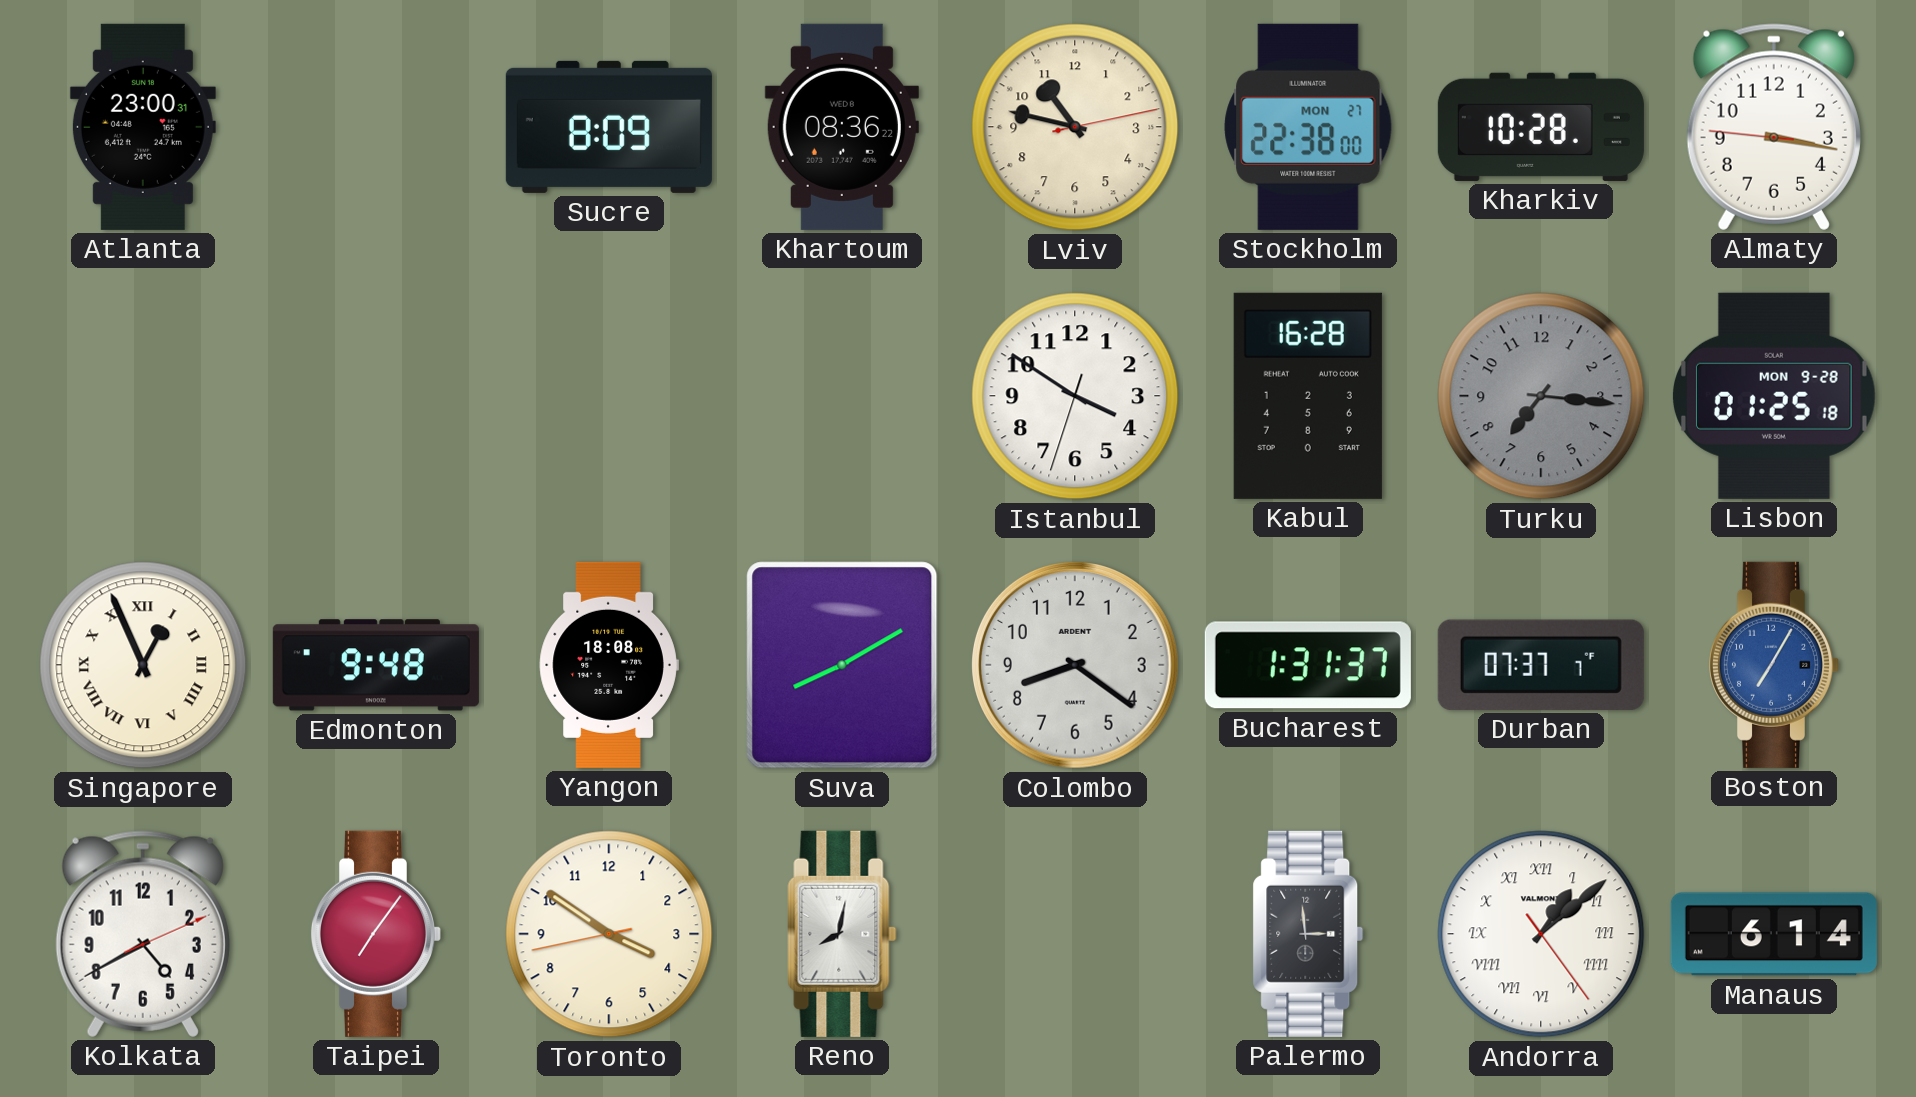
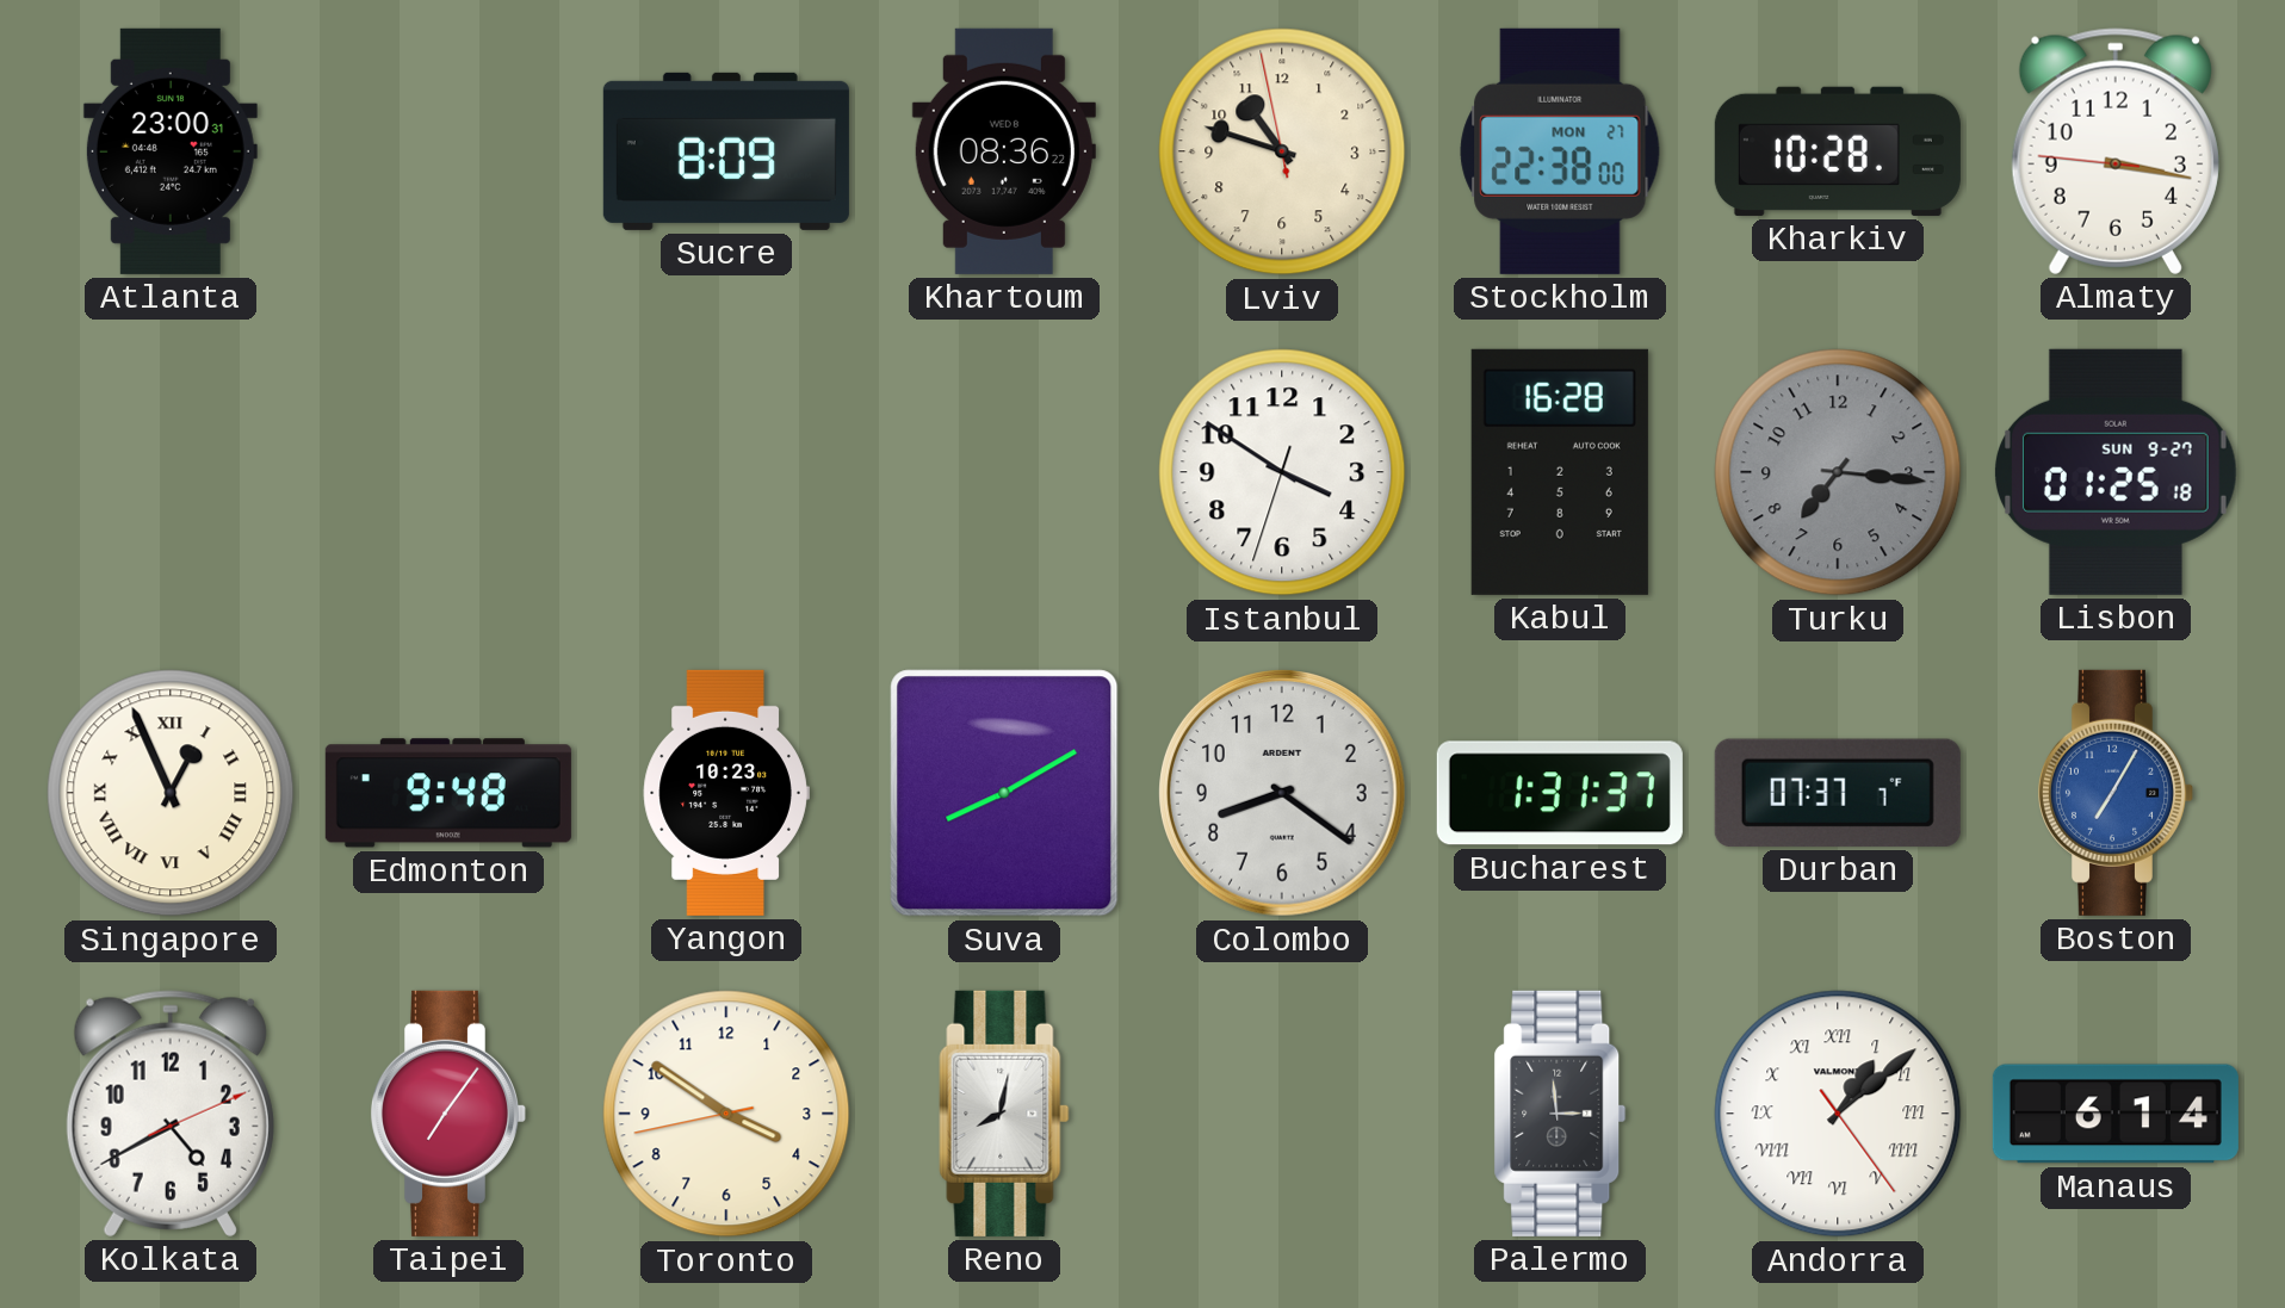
Lviv: 10:47:13 -> 10:47:58
Lisbon date: MON 9-28 -> SUN 9-27
Yangon: 18:08 -> 10:23
